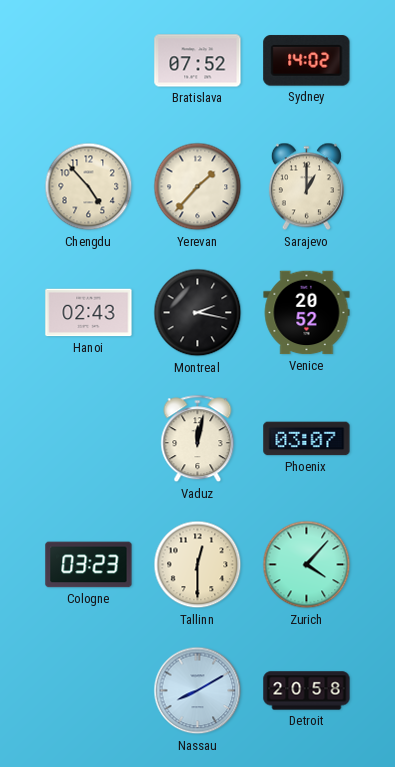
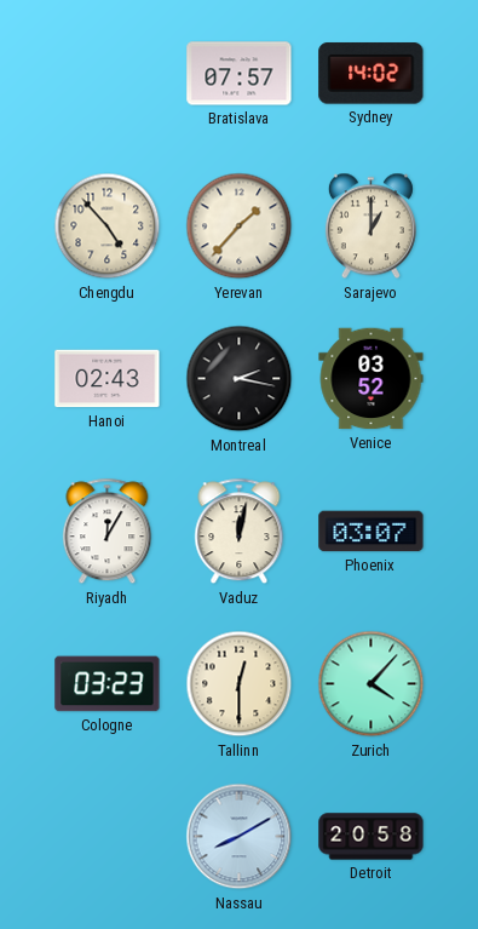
Bratislava: 07:52 -> 07:57
Venice: 20:52 -> 03:52
Riyadh: none -> 12:05
